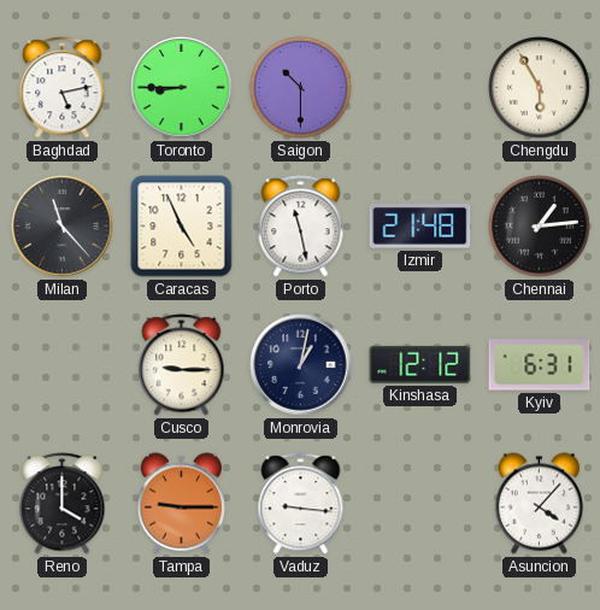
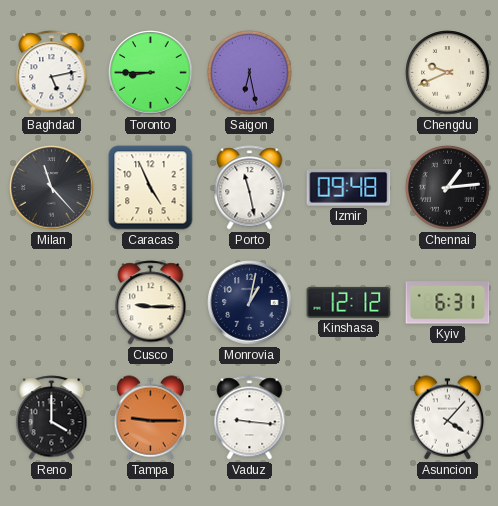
Saigon: 10:30 -> 6:28
Chengdu: 5:55 -> 9:41
Izmir: 21:48 -> 09:48
